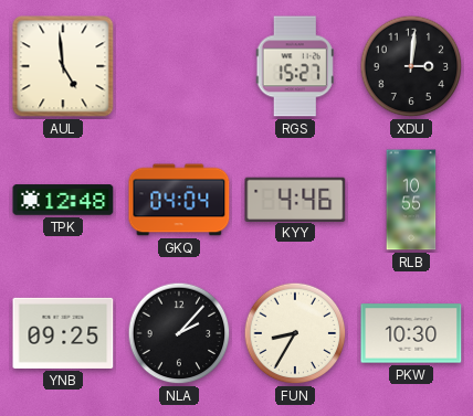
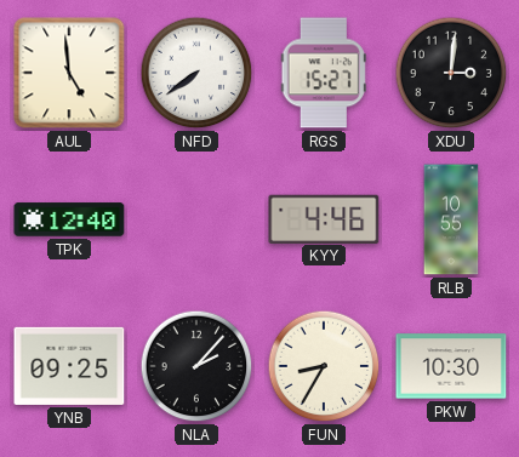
NFD: none -> 7:39
TPK: 12:48 -> 12:40
GKQ: 04:04 -> none
